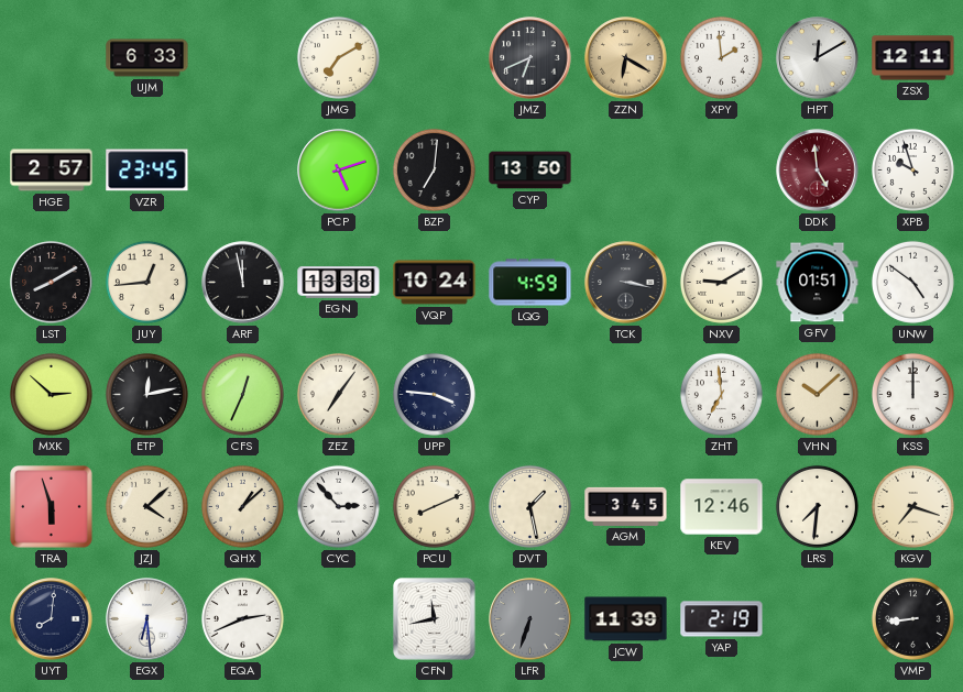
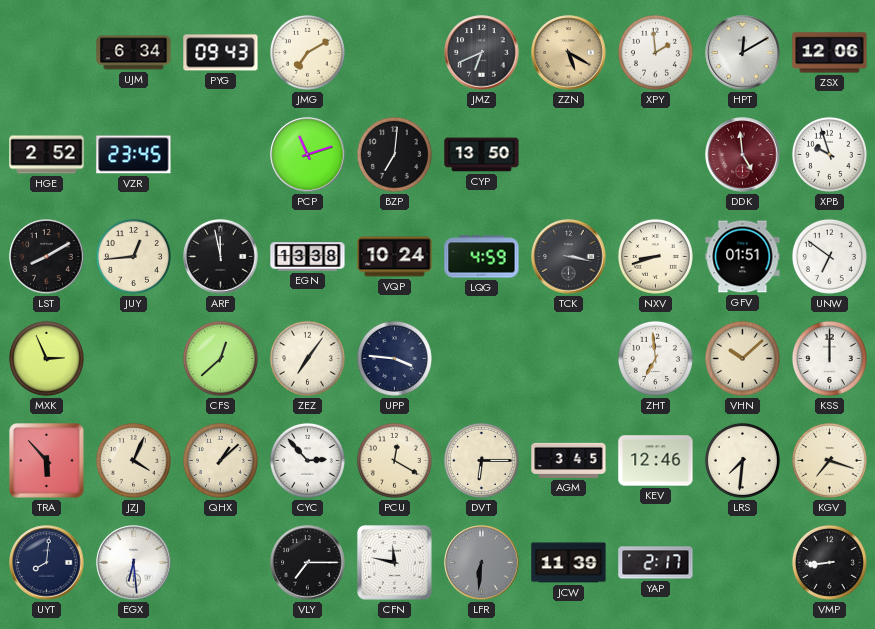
UJM: 6:33 -> 6:34
PYG: none -> 09:43
ZZN: 6:20 -> 5:20
ZSX: 12:11 -> 12:06
HGE: 2:57 -> 2:52
PCP: 5:12 -> 11:12
NXV: 9:10 -> 8:42
UNW: 4:51 -> 6:51
MXK: 2:52 -> 2:56
ETP: 12:13 -> none
CFS: 12:34 -> 12:38
TRA: 5:57 -> 5:53
JZJ: 4:08 -> 4:04
PCU: 8:11 -> 12:20
DVT: 1:28 -> 6:15
EQA: 2:41 -> none
VLY: none -> 7:15
CFN: 11:43 -> 11:47
LFR: 6:33 -> 6:31
YAP: 2:19 -> 2:17
